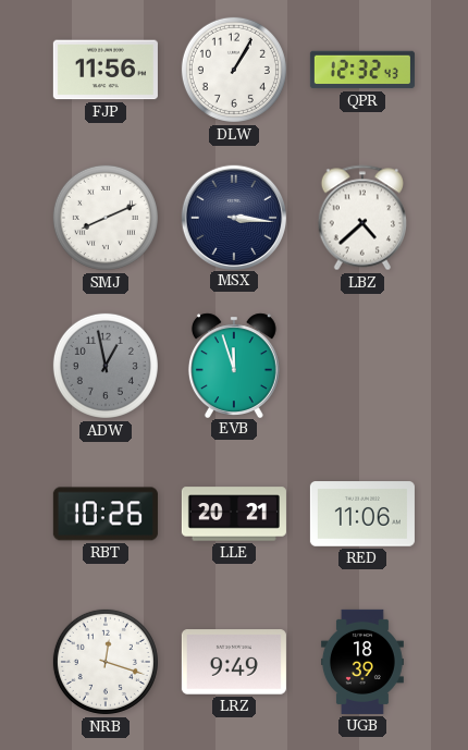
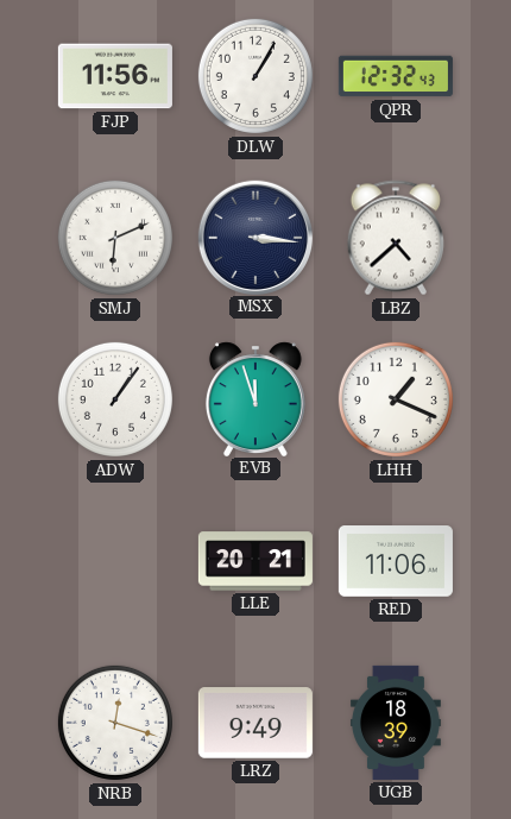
SMJ: 8:11 -> 6:11
ADW: 12:58 -> 1:06
ADW dial: grey -> white
LHH: none -> 1:19
RBT: 10:26 -> none
